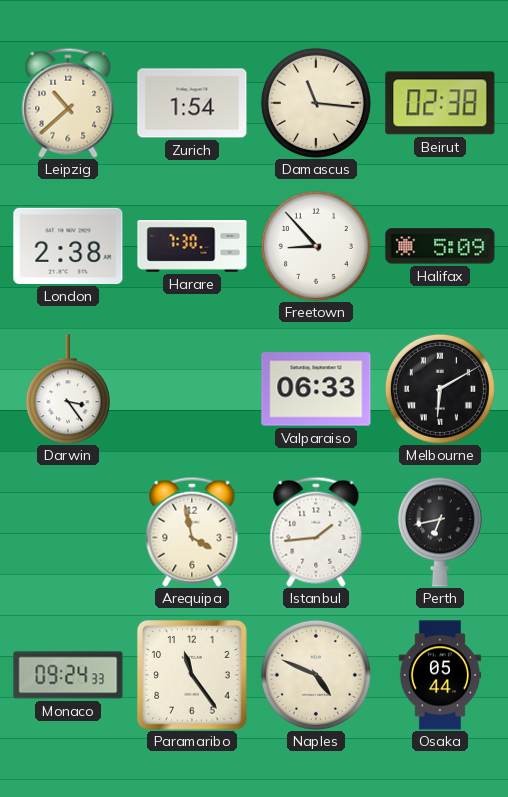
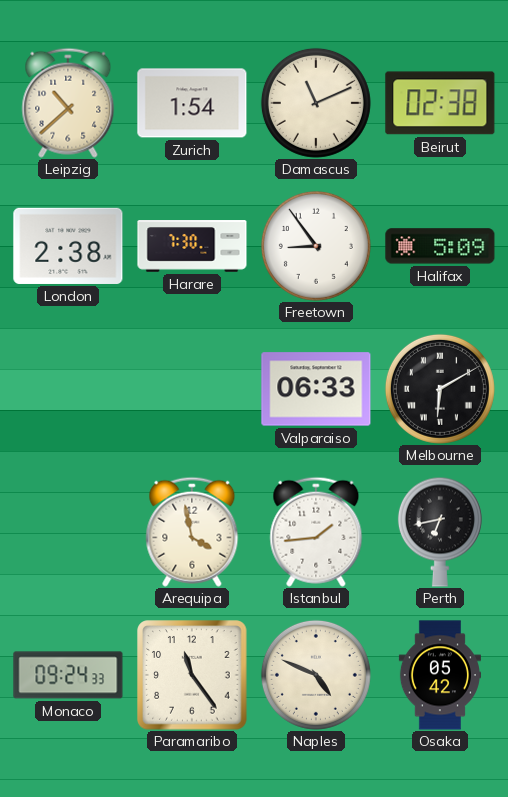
Damascus: 11:16 -> 11:11
Freetown: 8:53 -> 8:54
Darwin: 3:24 -> none
Osaka: 05:44 -> 05:42
